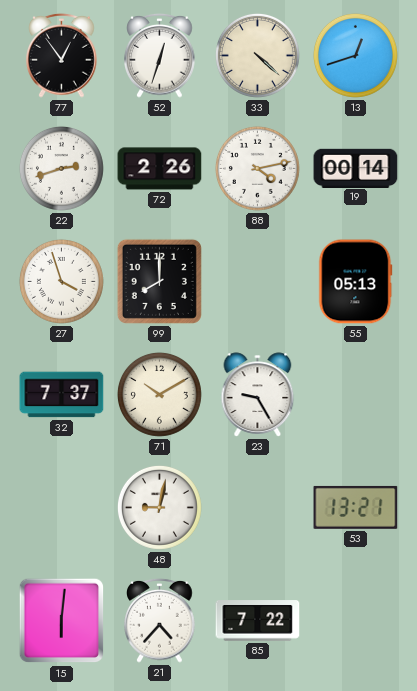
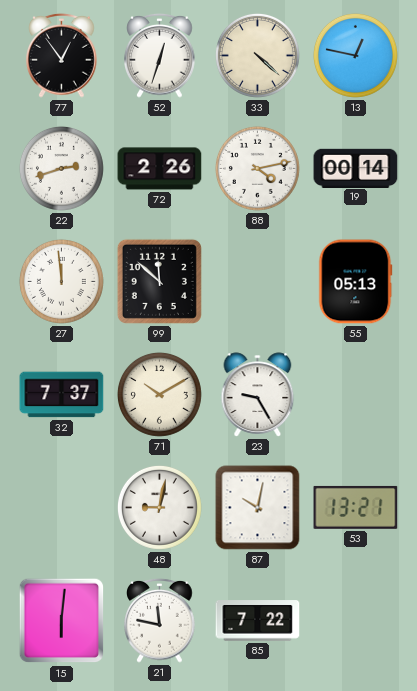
13: 12:42 -> 12:47
27: 3:57 -> 11:59
99: 8:00 -> 11:52
87: none -> 10:02
21: 4:37 -> 11:47
